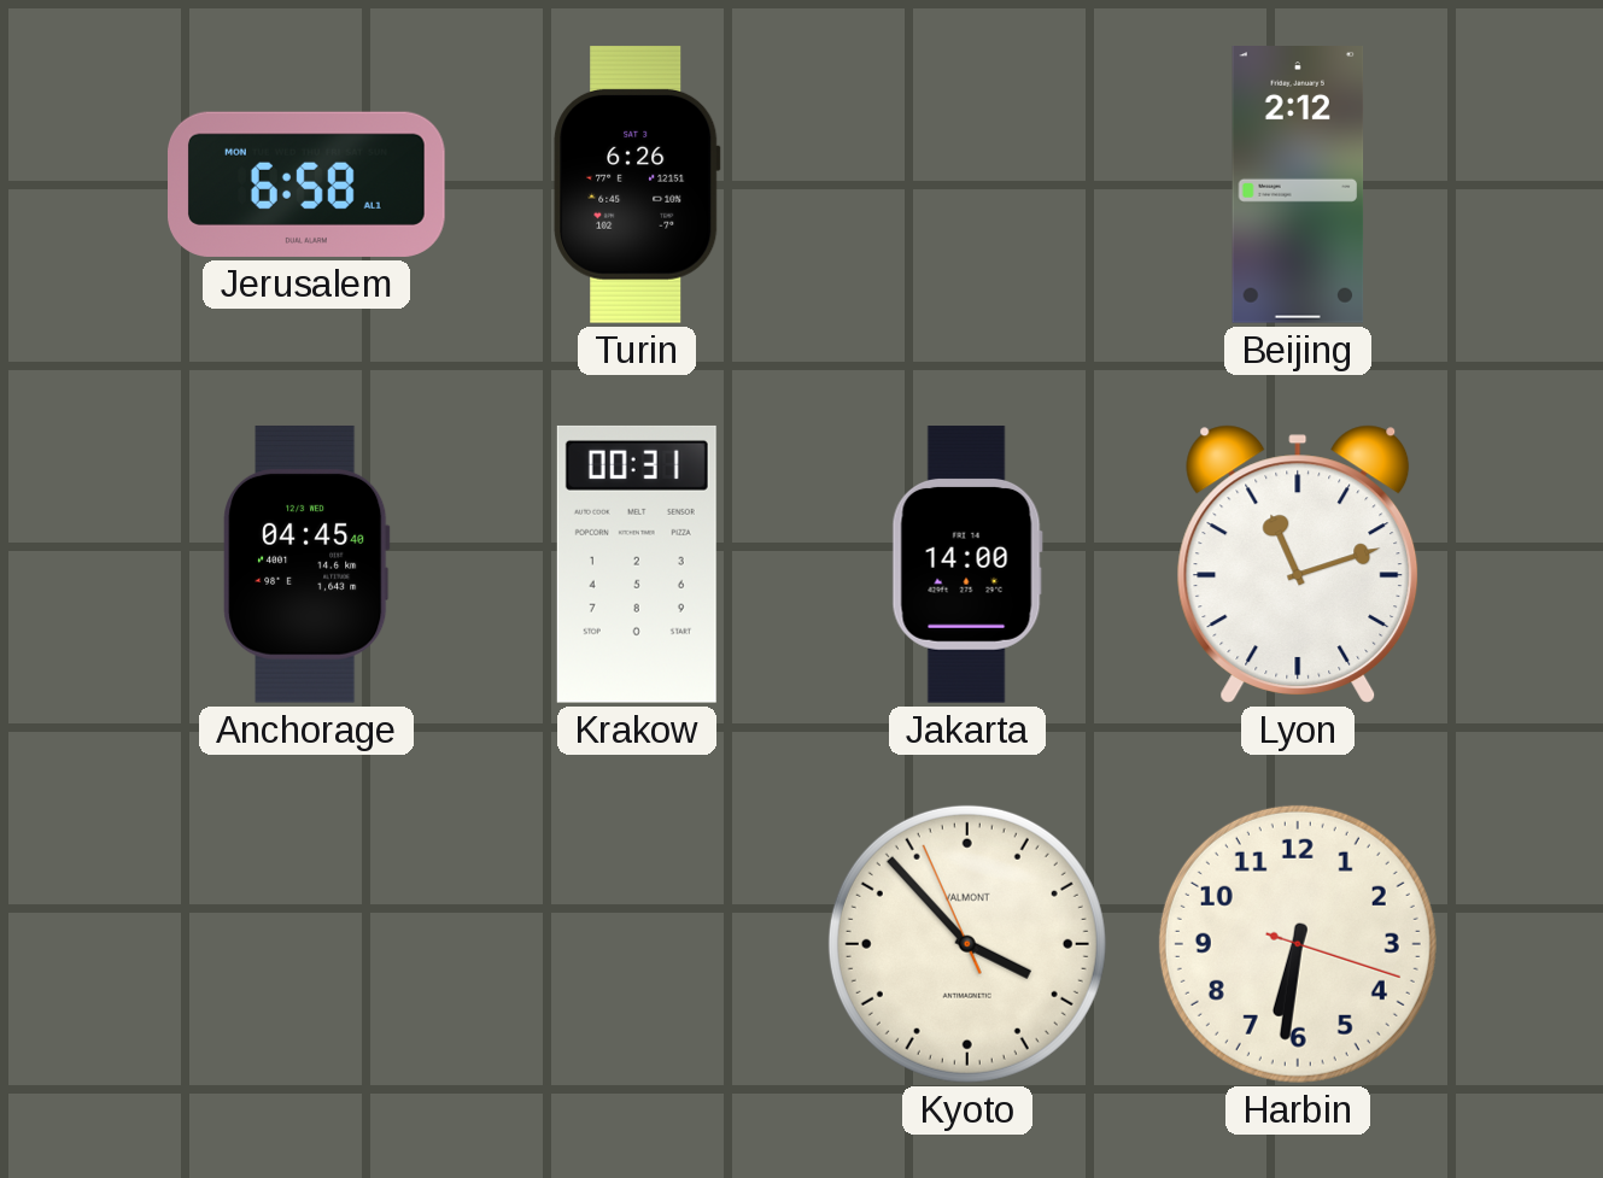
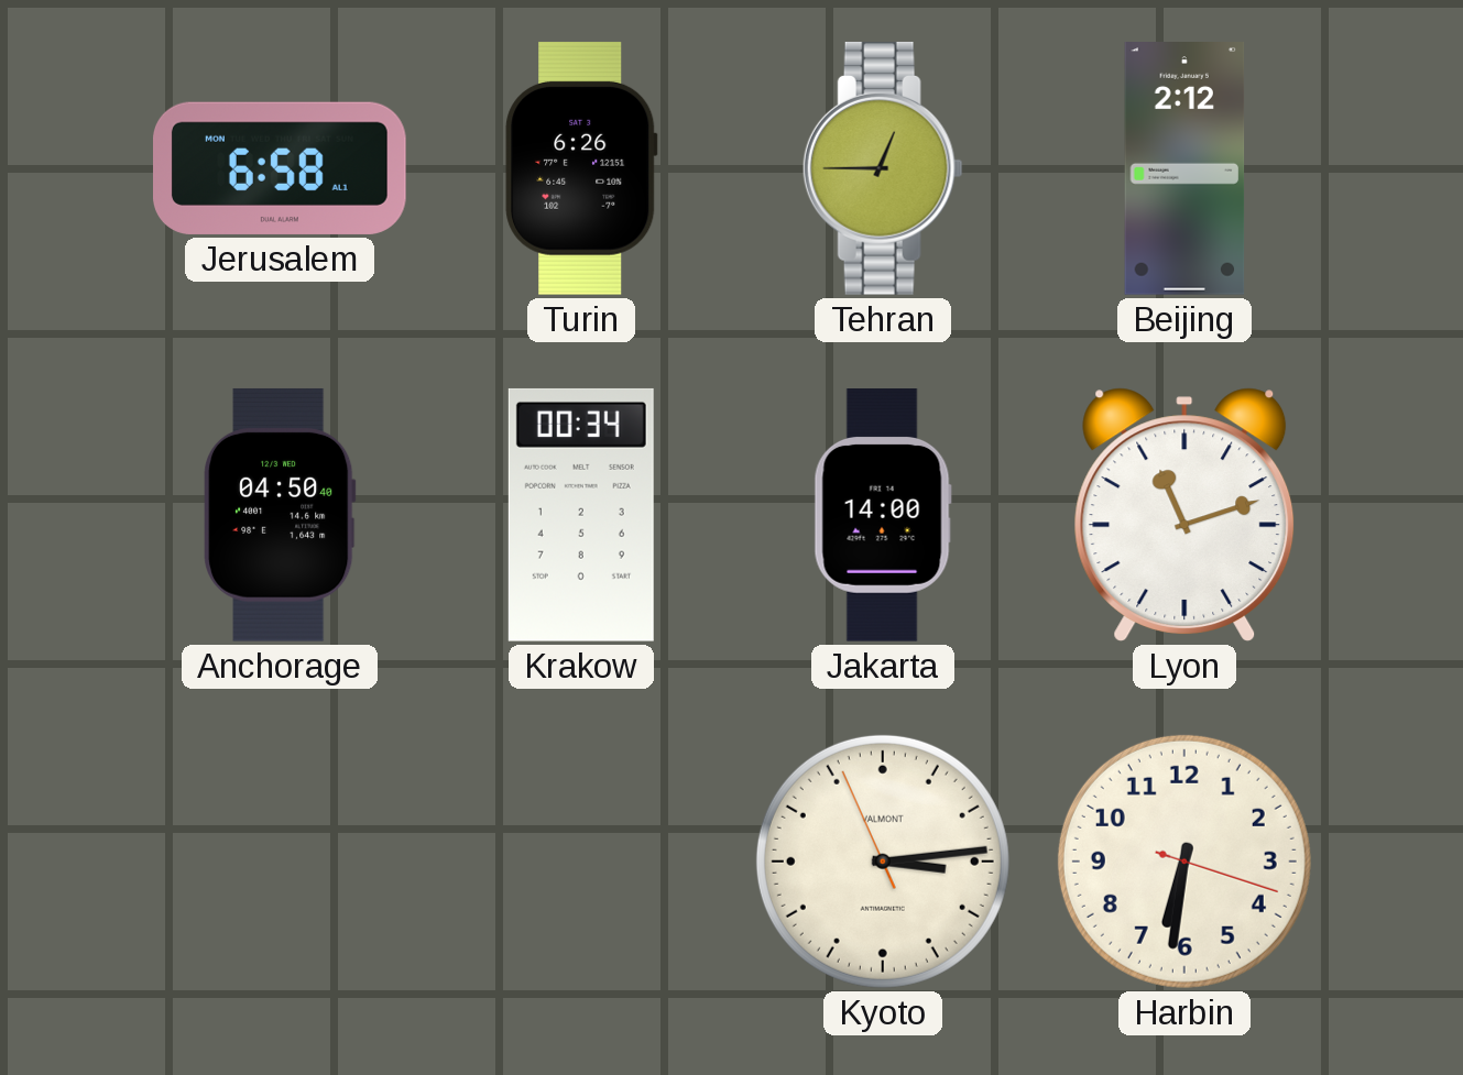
Tehran: none -> 12:45
Anchorage: 04:45 -> 04:50
Krakow: 00:31 -> 00:34
Kyoto: 3:52 -> 3:13
